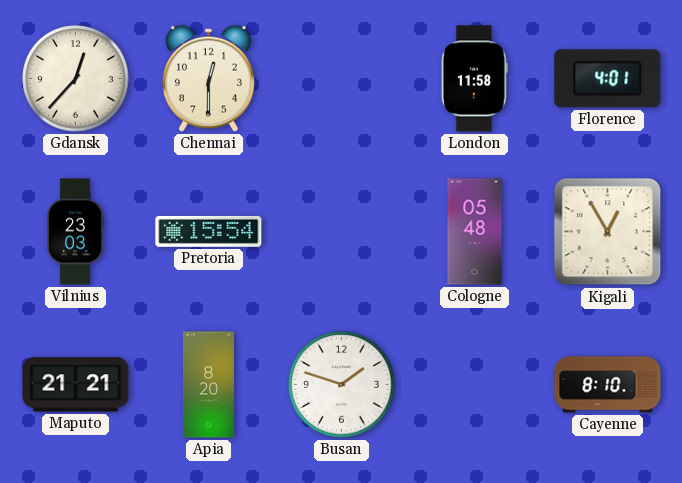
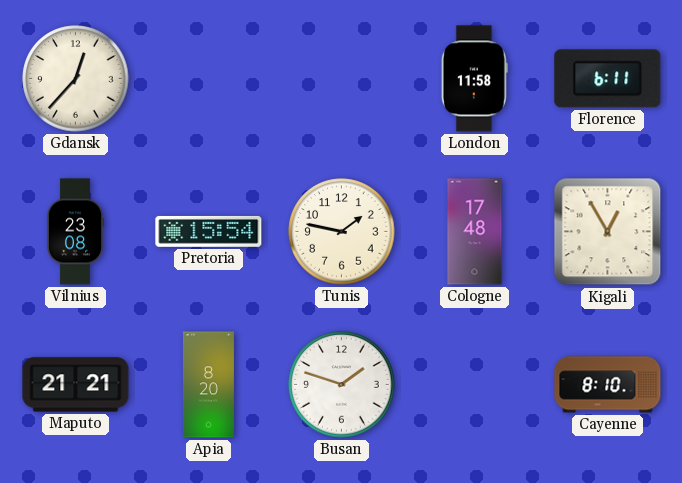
Chennai: 12:30 -> none
Florence: 4:01 -> 6:11
Vilnius: 23:03 -> 23:08
Tunis: none -> 1:47
Cologne: 05:48 -> 17:48
